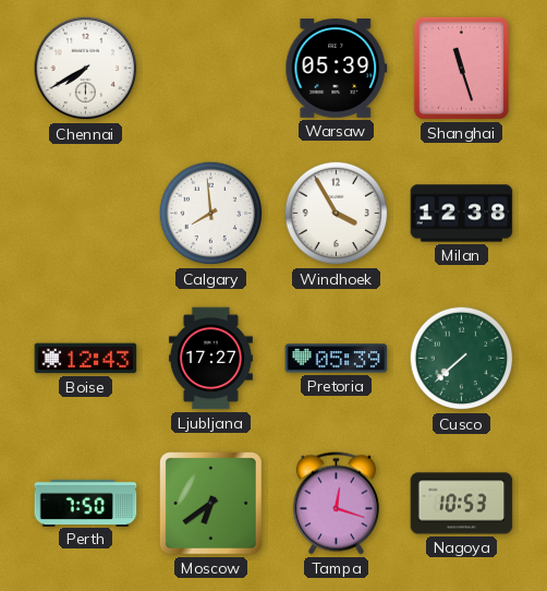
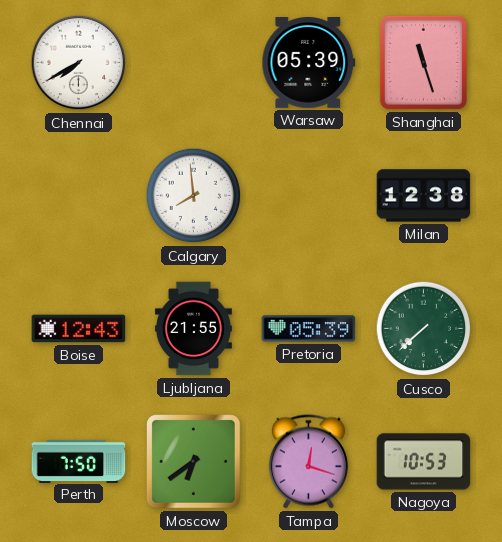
Windhoek: 3:55 -> none
Ljubljana: 17:27 -> 21:55
